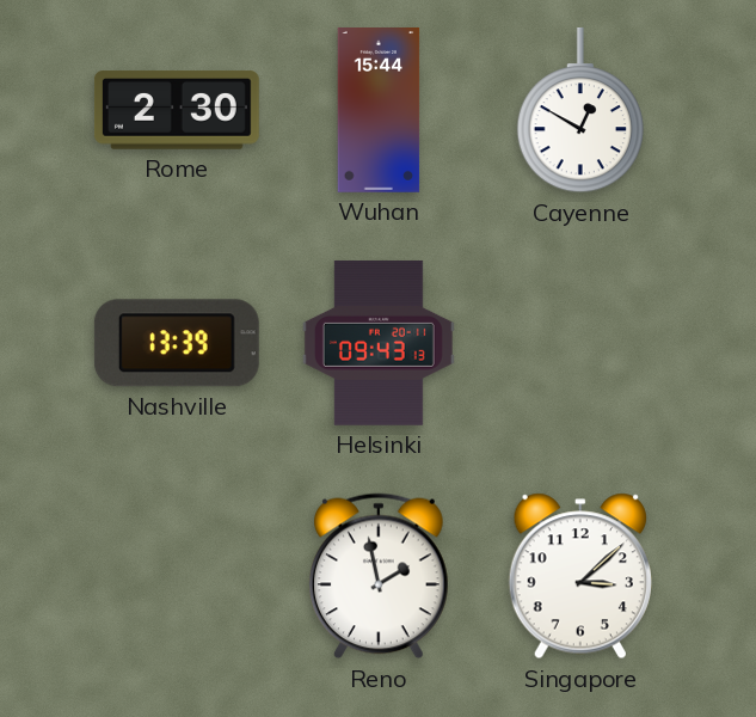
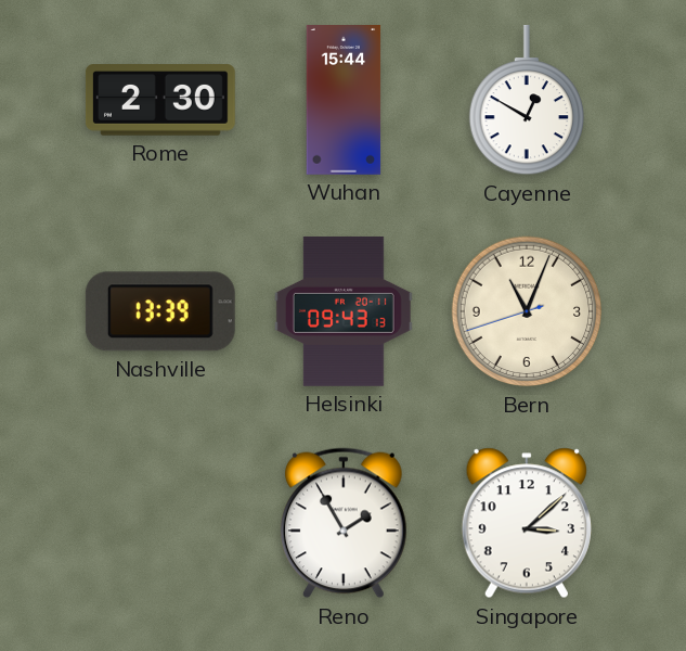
Bern: none -> 11:03
Reno: 1:58 -> 1:55
